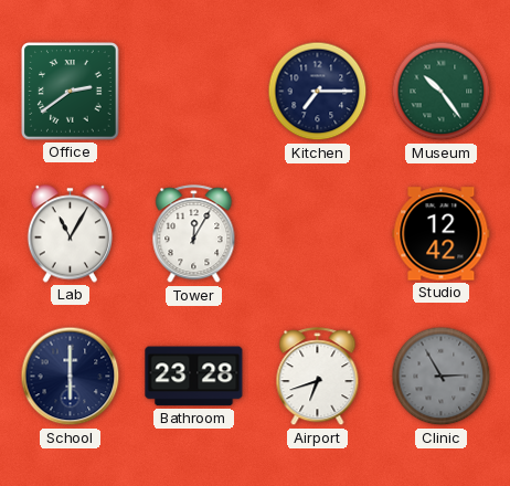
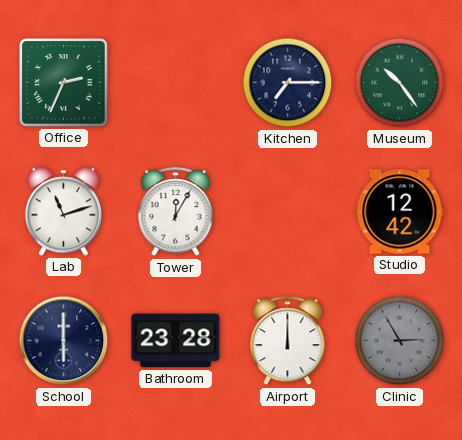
Office: 2:39 -> 2:34
Lab: 11:05 -> 11:12
Airport: 6:42 -> 12:00
